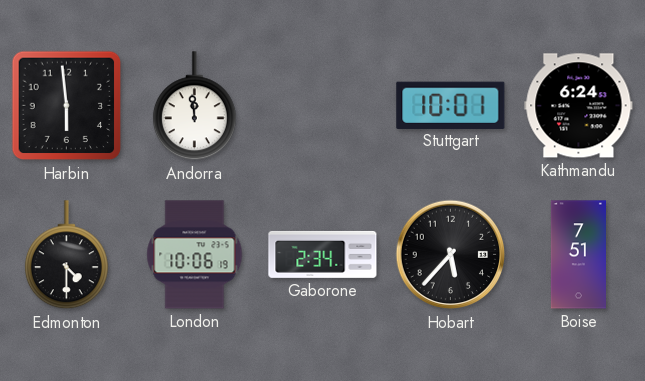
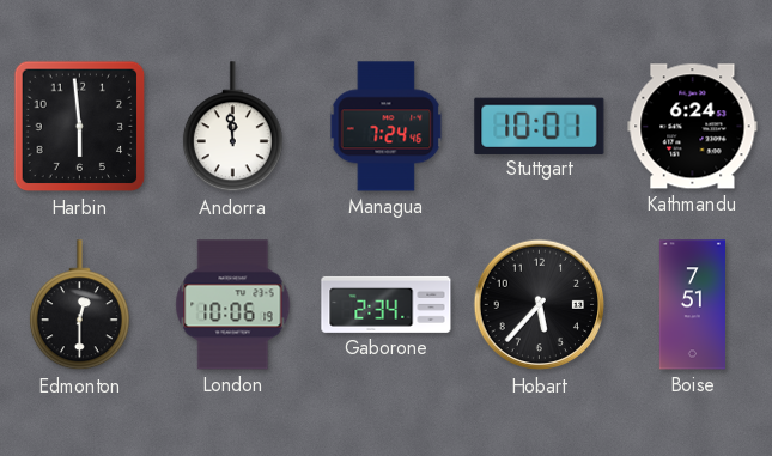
Managua: none -> 7:24
Edmonton: 4:30 -> 12:30
